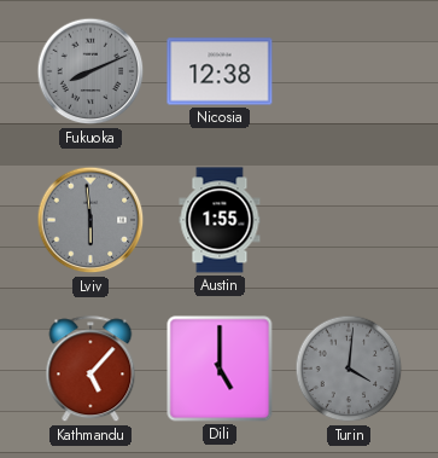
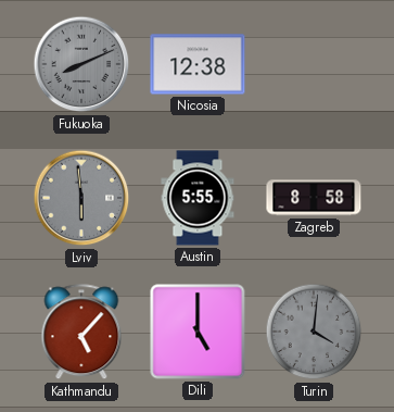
Austin: 1:55 -> 5:55
Zagreb: none -> 8:58
